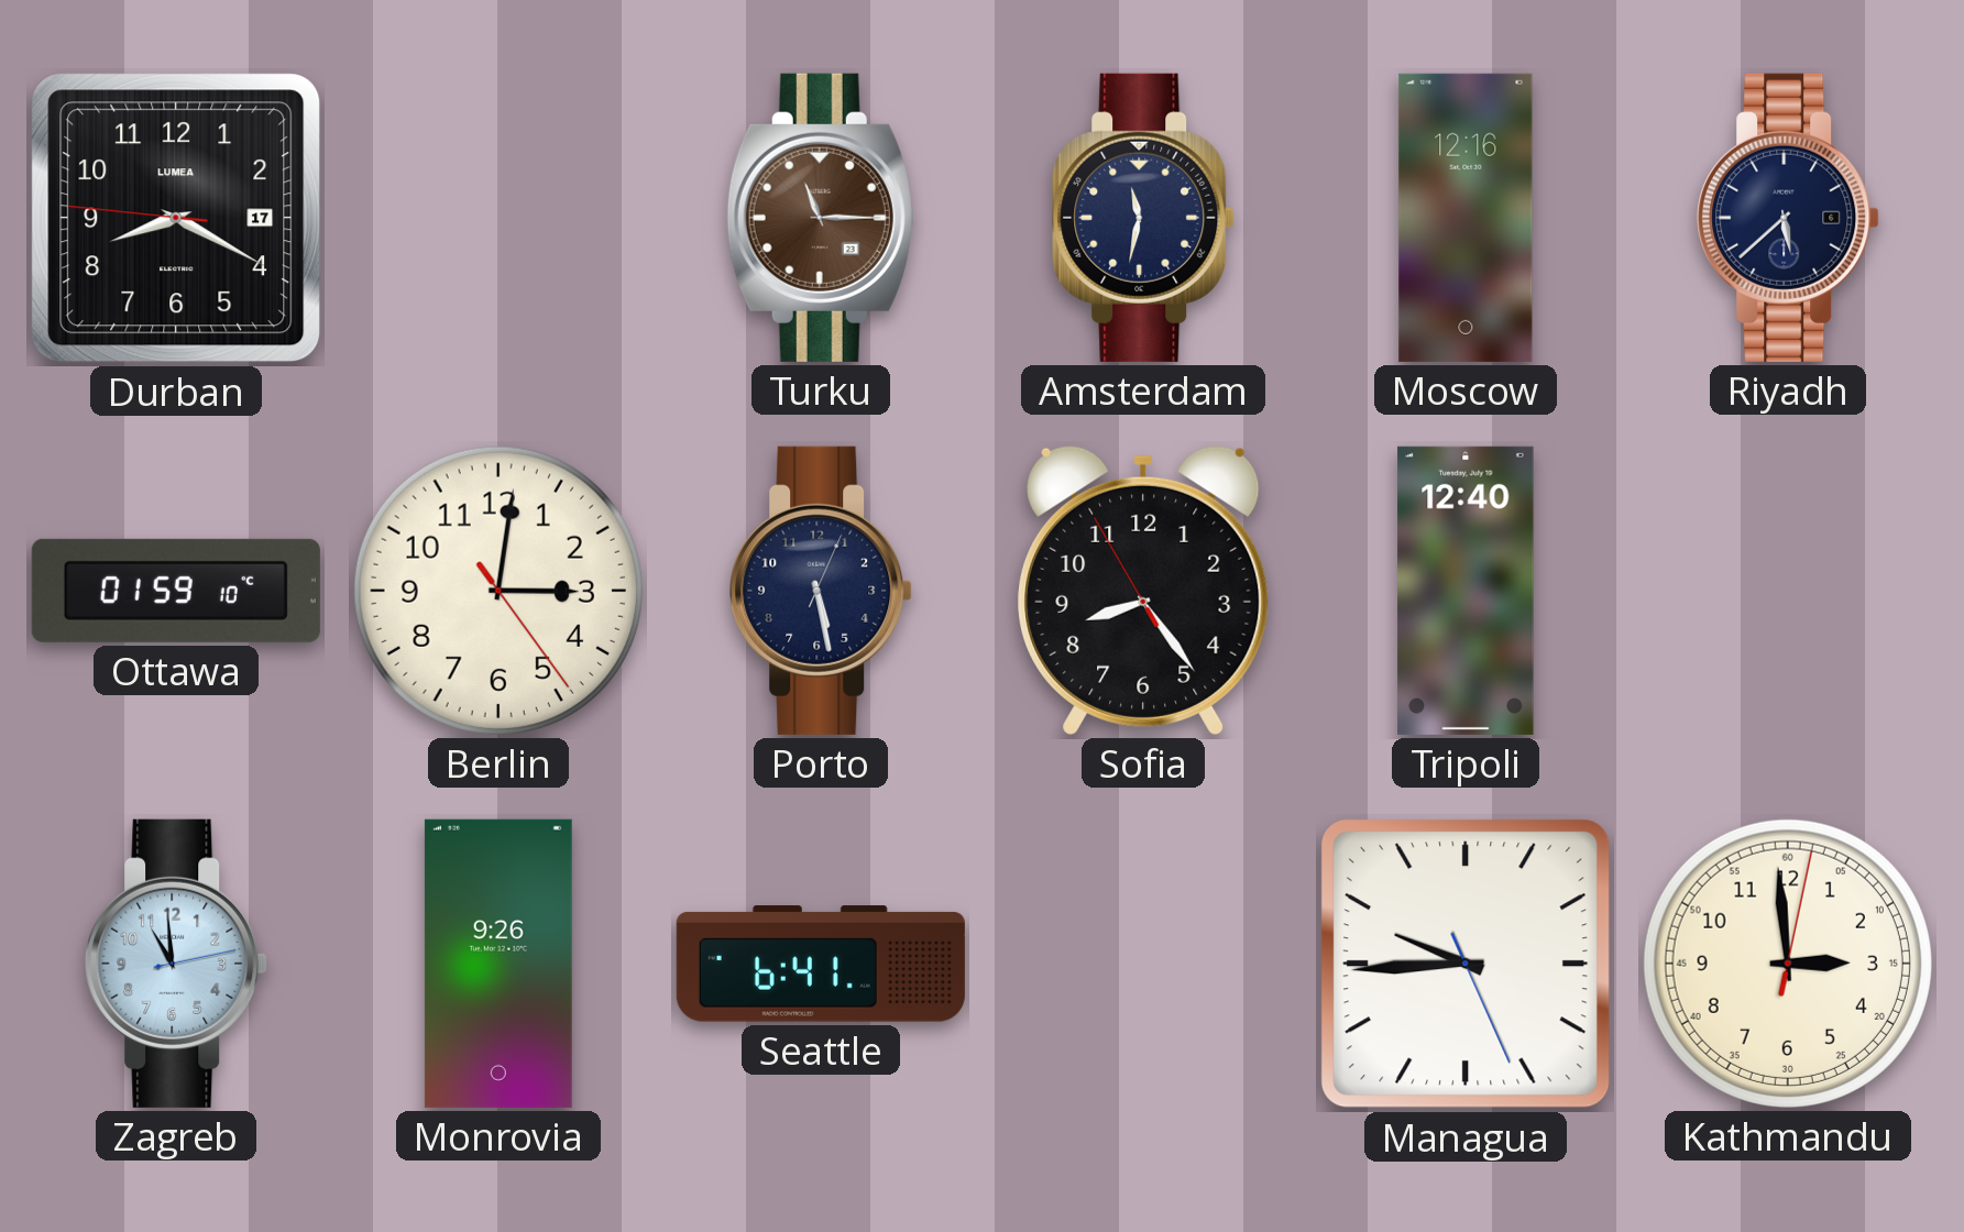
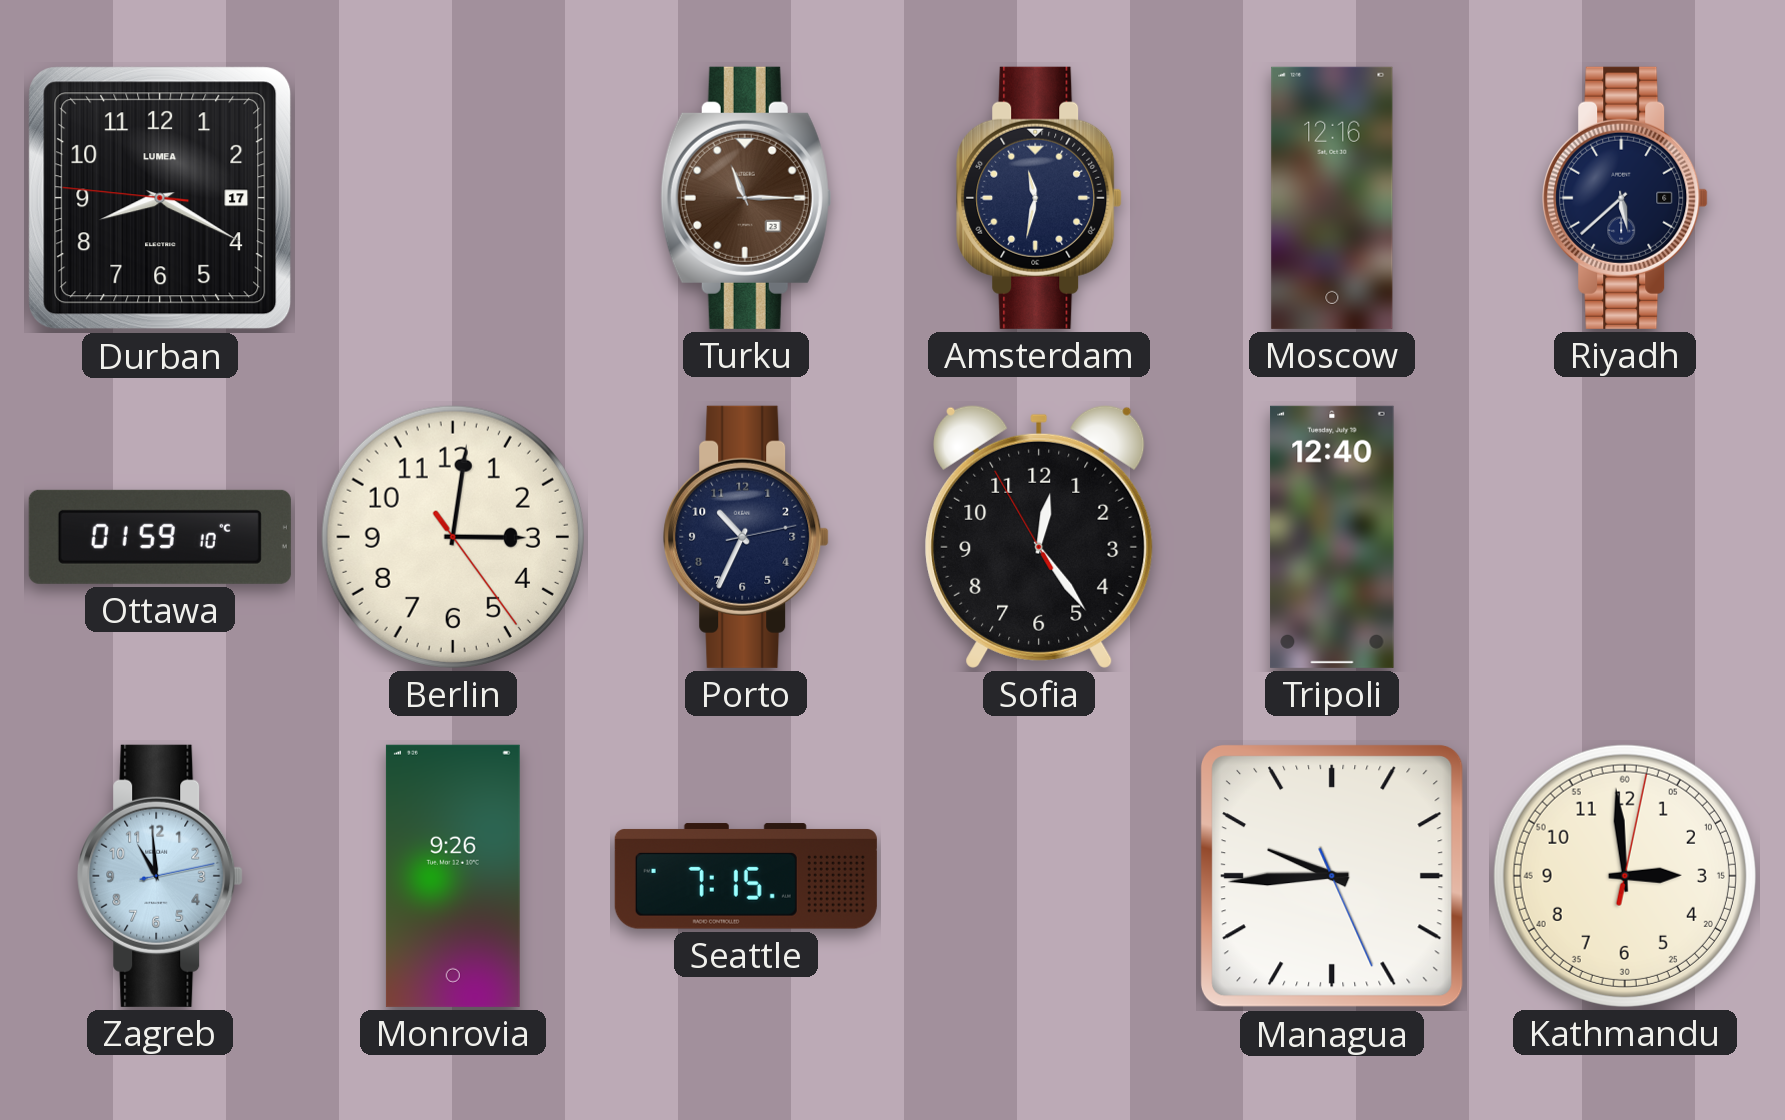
Porto: 5:28 -> 10:34
Sofia: 8:23 -> 12:23
Seattle: 6:41 -> 7:15
